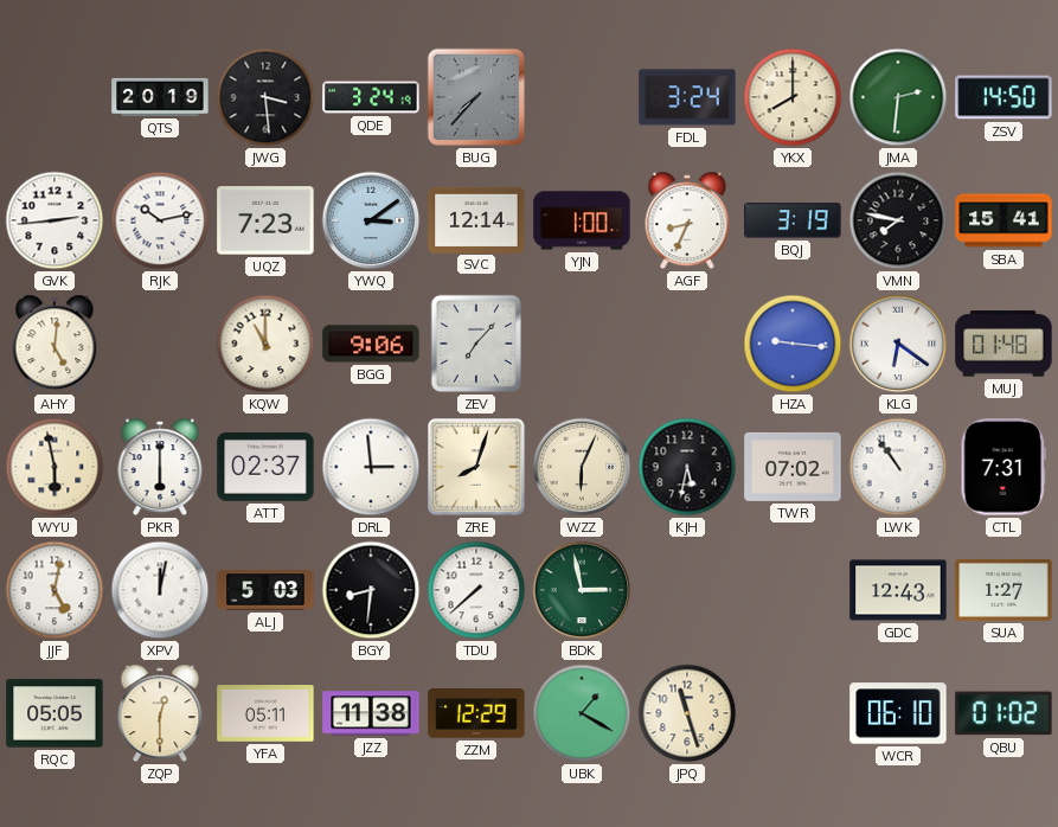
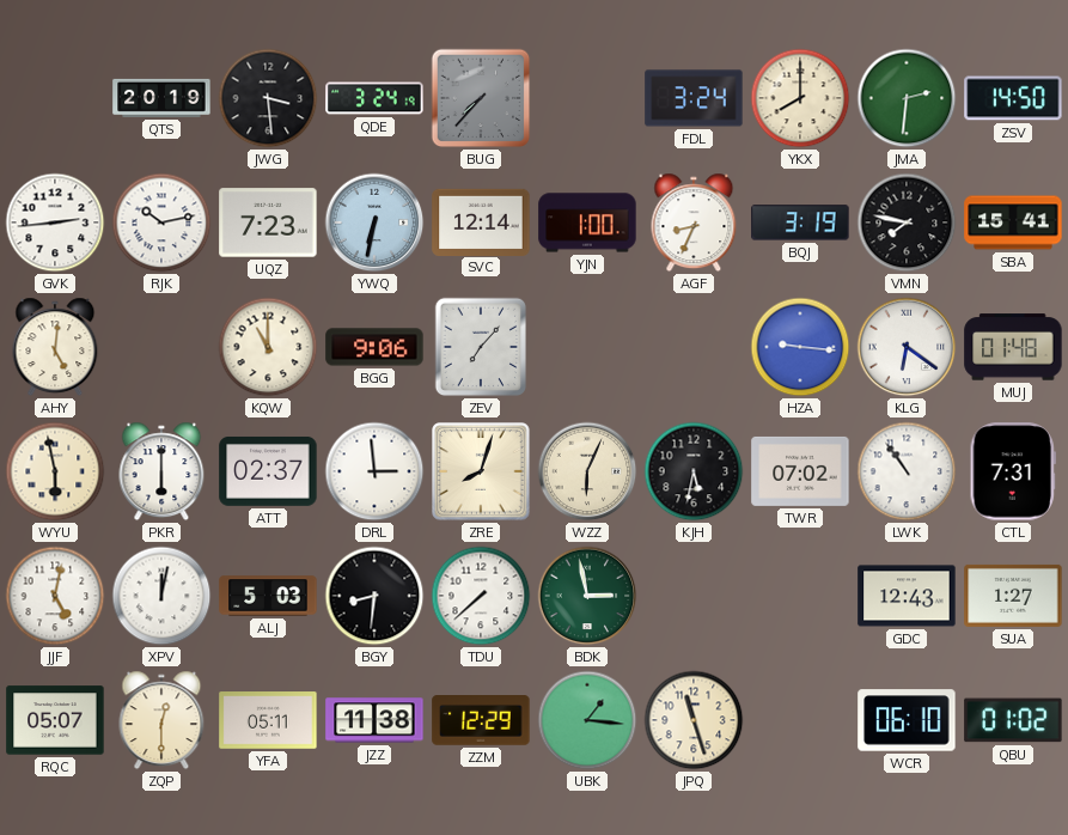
YWQ: 3:09 -> 6:32
RQC: 05:05 -> 05:07
UBK: 1:20 -> 1:16
